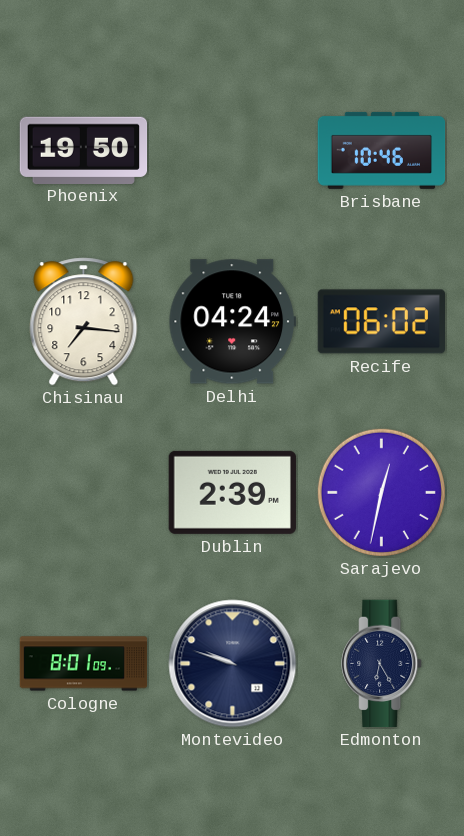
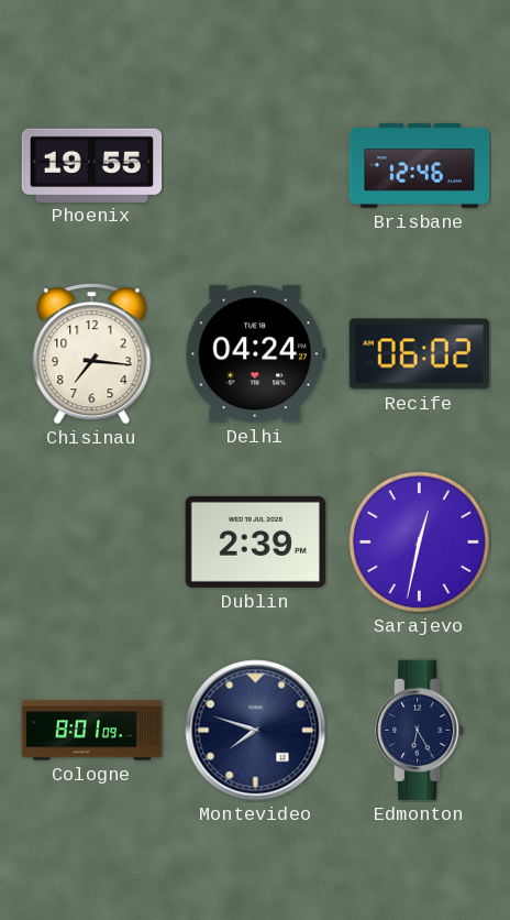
Phoenix: 19:50 -> 19:55
Brisbane: 10:46 -> 12:46
Montevideo: 9:48 -> 7:48
